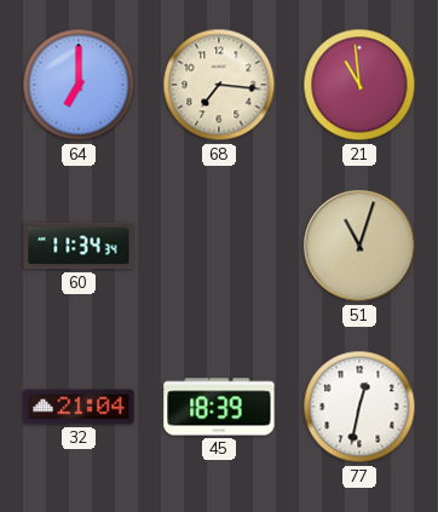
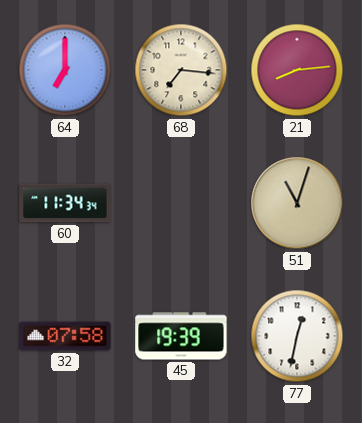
21: 10:59 -> 8:14
32: 21:04 -> 07:58
45: 18:39 -> 19:39
